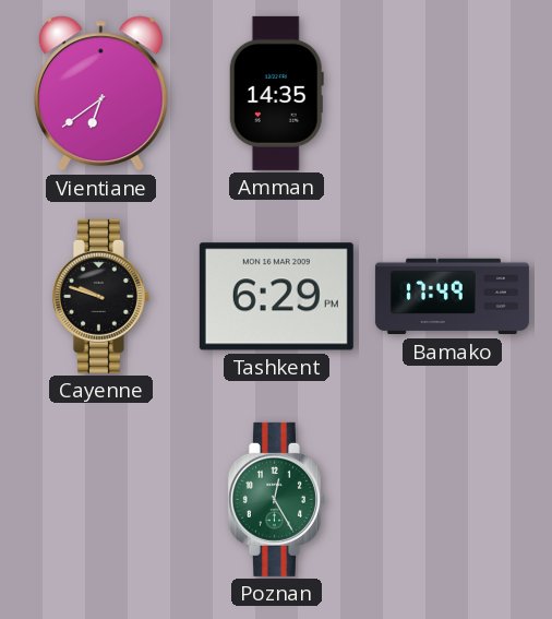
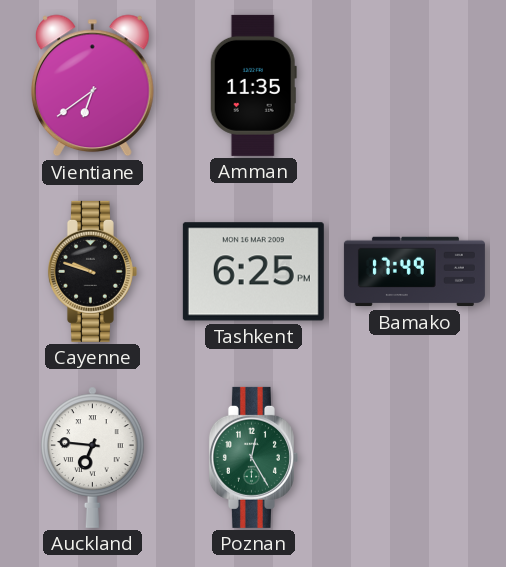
Amman: 14:35 -> 11:35
Tashkent: 6:29 -> 6:25
Auckland: none -> 6:46
